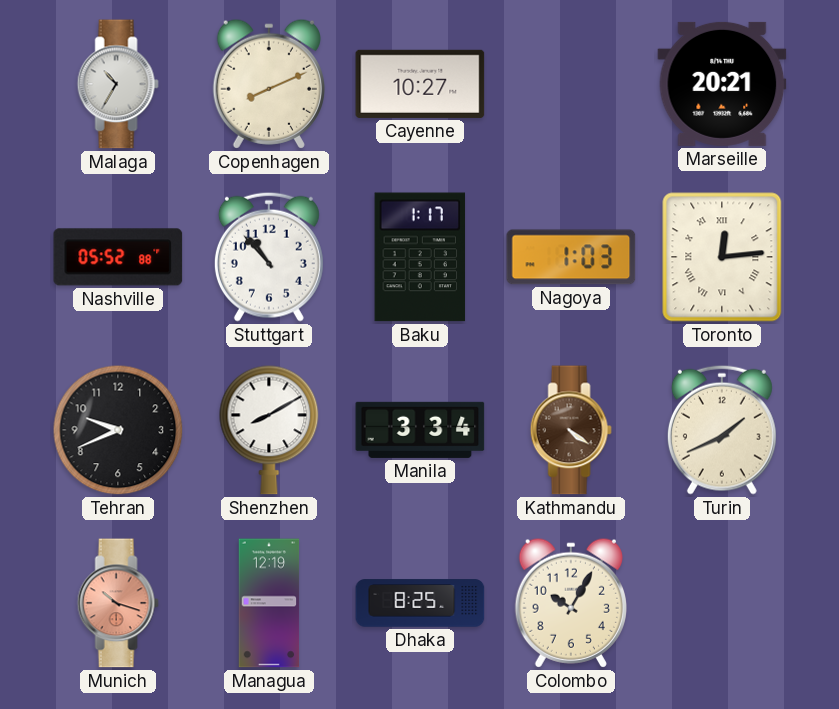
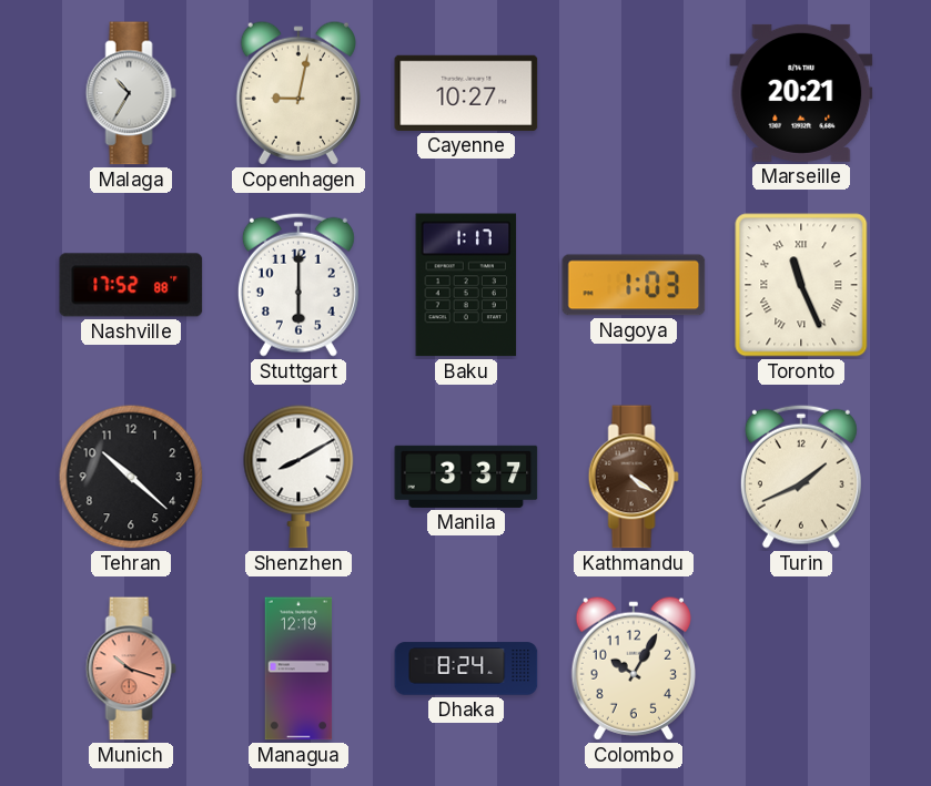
Copenhagen: 8:11 -> 9:02
Nashville: 05:52 -> 17:52
Stuttgart: 10:53 -> 6:00
Toronto: 12:14 -> 11:26
Tehran: 9:41 -> 10:22
Manila: 3:34 -> 3:37
Dhaka: 8:25 -> 8:24
